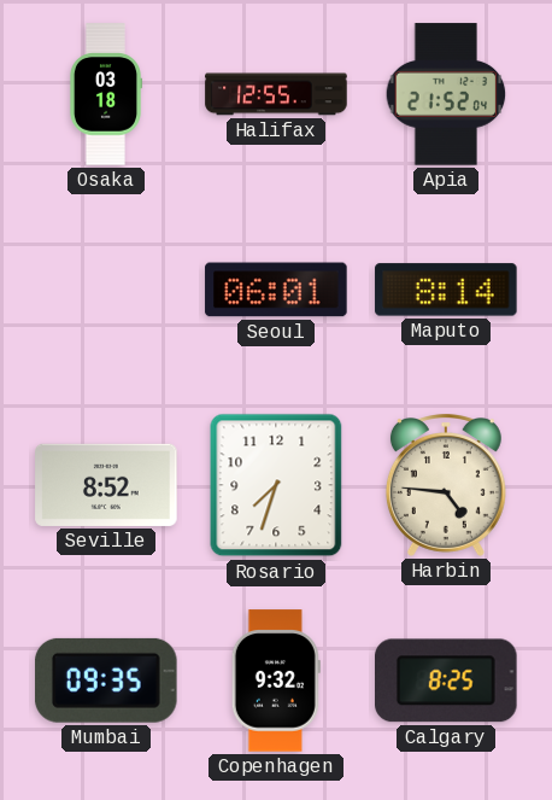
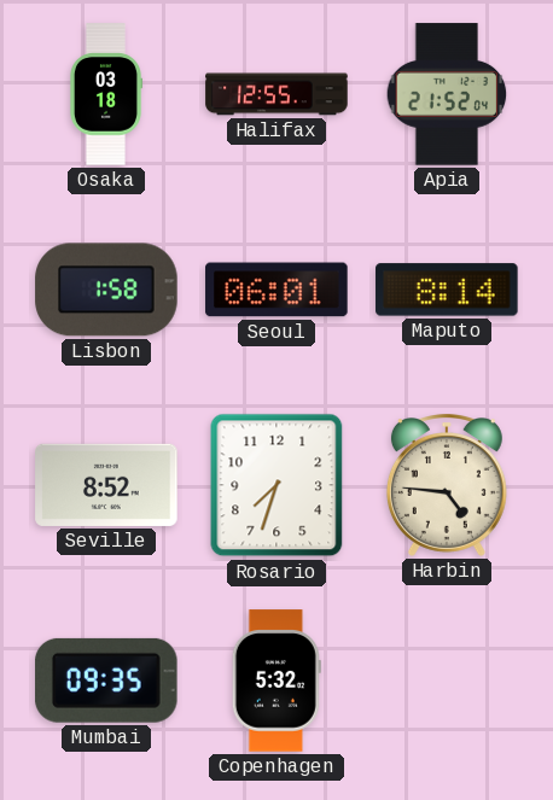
Lisbon: none -> 1:58
Copenhagen: 9:32 -> 5:32
Calgary: 8:25 -> none
